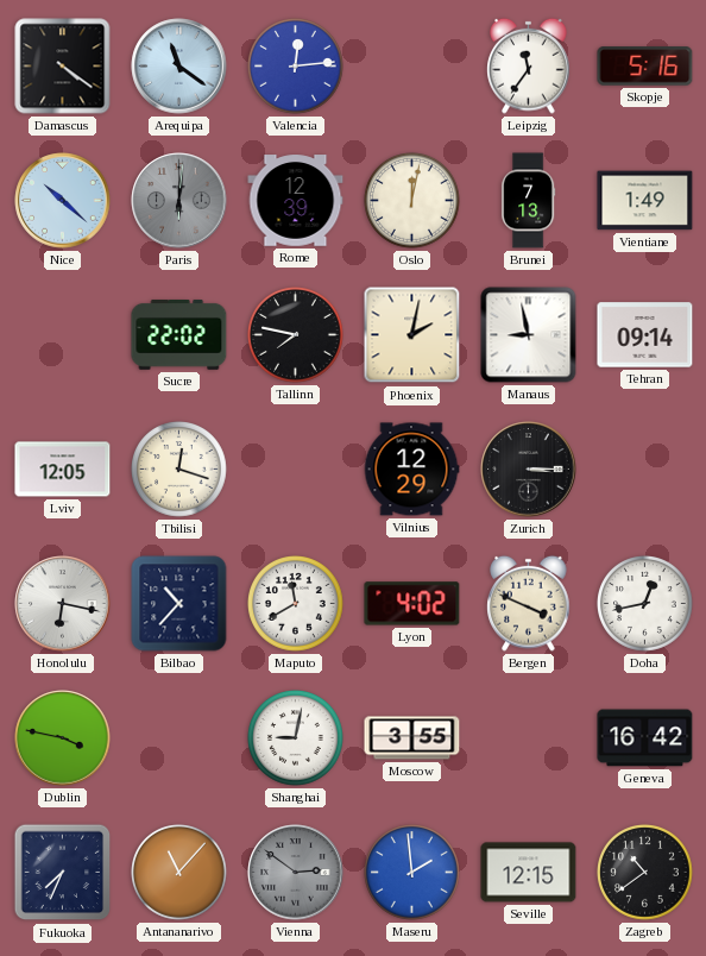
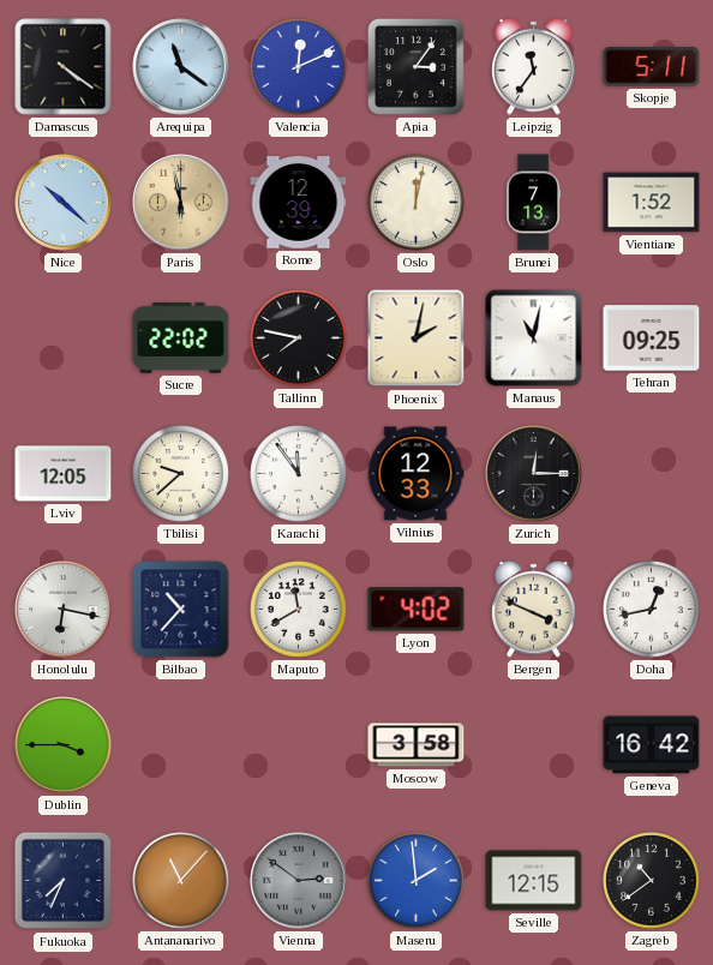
Valencia: 12:14 -> 12:11
Apia: none -> 3:06
Skopje: 5:16 -> 5:11
Paris: 6:01 -> 5:58
Paris dial: grey -> champagne
Vientiane: 1:49 -> 1:52
Manaus: 8:58 -> 11:02
Tehran: 09:14 -> 09:25
Tbilisi: 12:18 -> 9:38
Karachi: none -> 11:54
Vilnius: 12:29 -> 12:33
Zurich: 3:15 -> 12:15
Dublin: 3:47 -> 3:45
Shanghai: 9:02 -> none
Moscow: 3:55 -> 3:58
